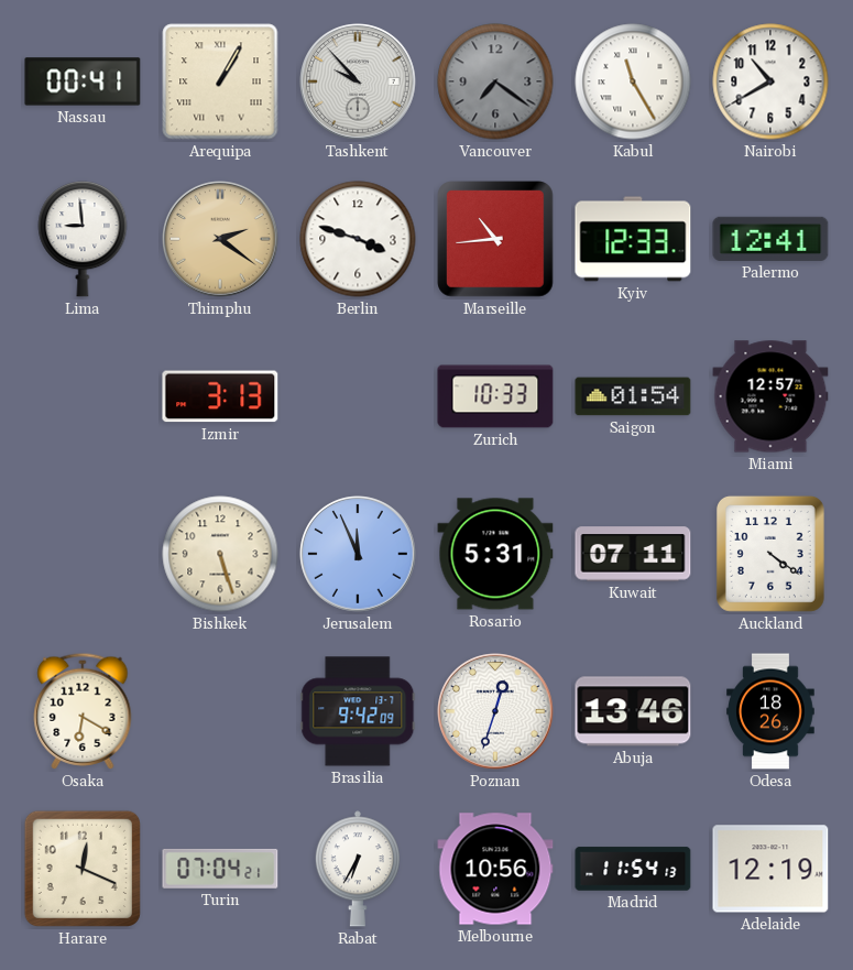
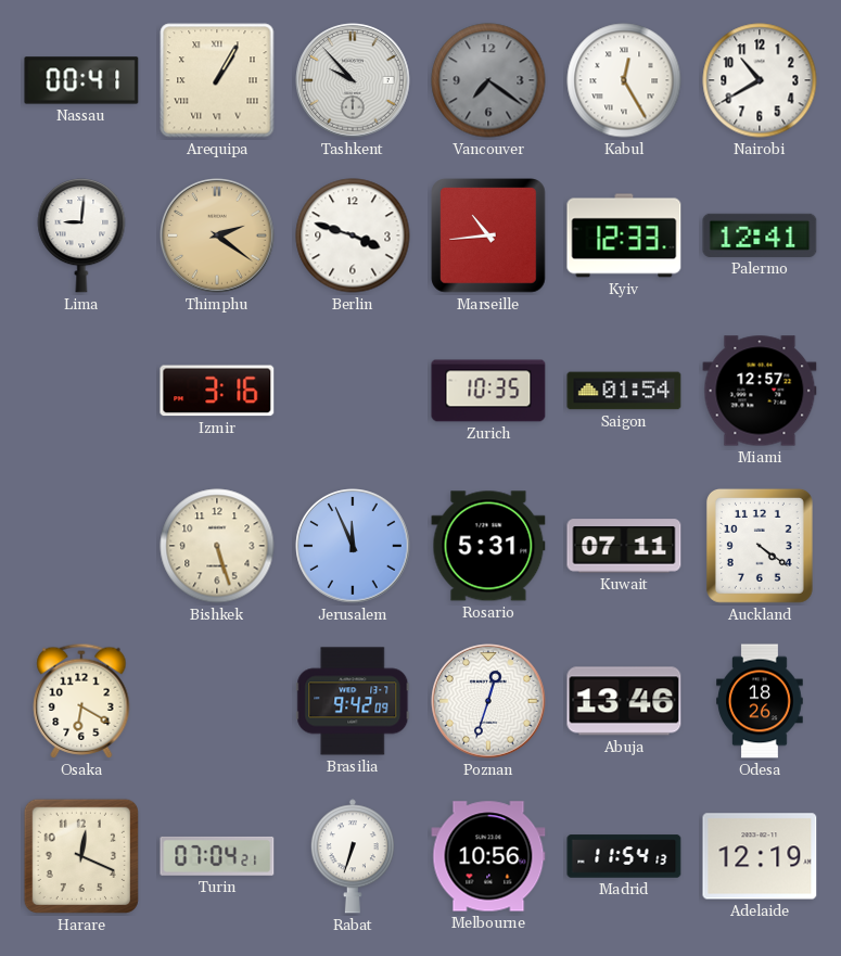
Kabul: 11:25 -> 12:25
Lima: 8:59 -> 9:01
Izmir: 3:13 -> 3:16
Zurich: 10:33 -> 10:35
Rabat: 6:35 -> 6:33
